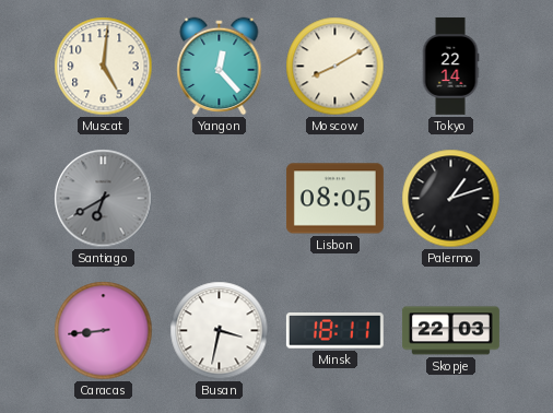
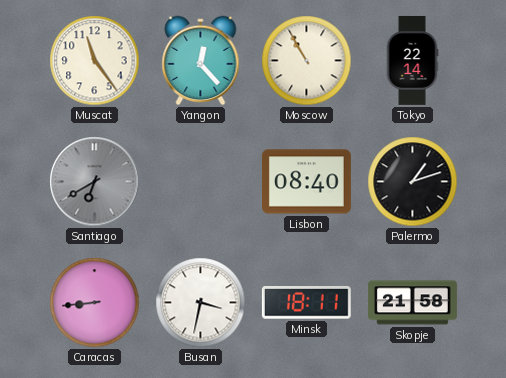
Muscat: 5:01 -> 11:24
Moscow: 8:10 -> 10:55
Lisbon: 08:05 -> 08:40
Skopje: 22:03 -> 21:58
